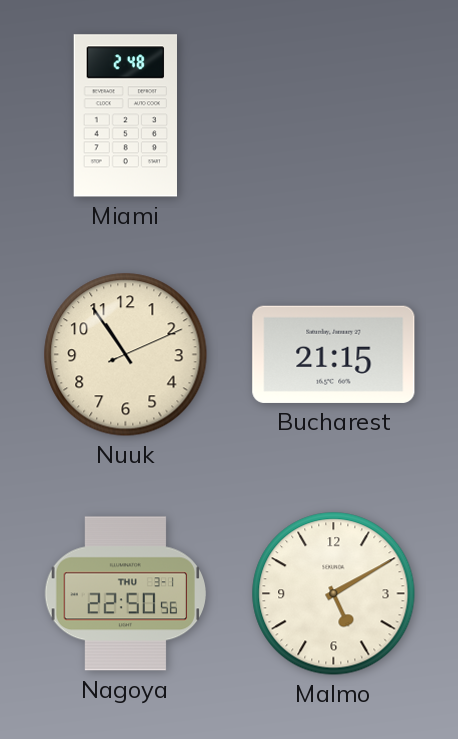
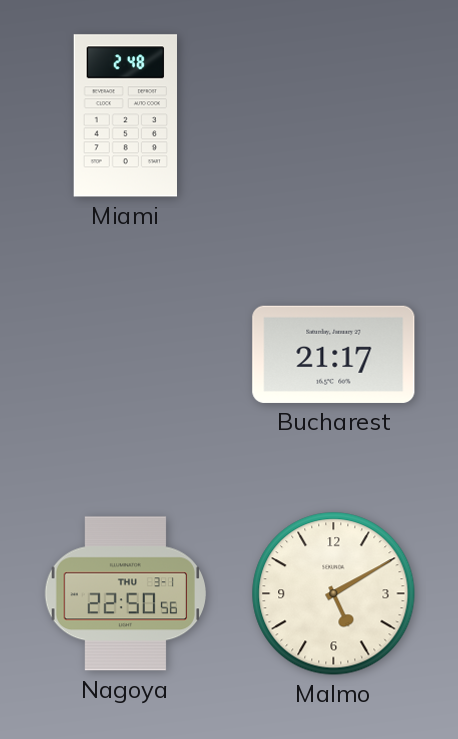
Nuuk: 10:54 -> none
Bucharest: 21:15 -> 21:17
